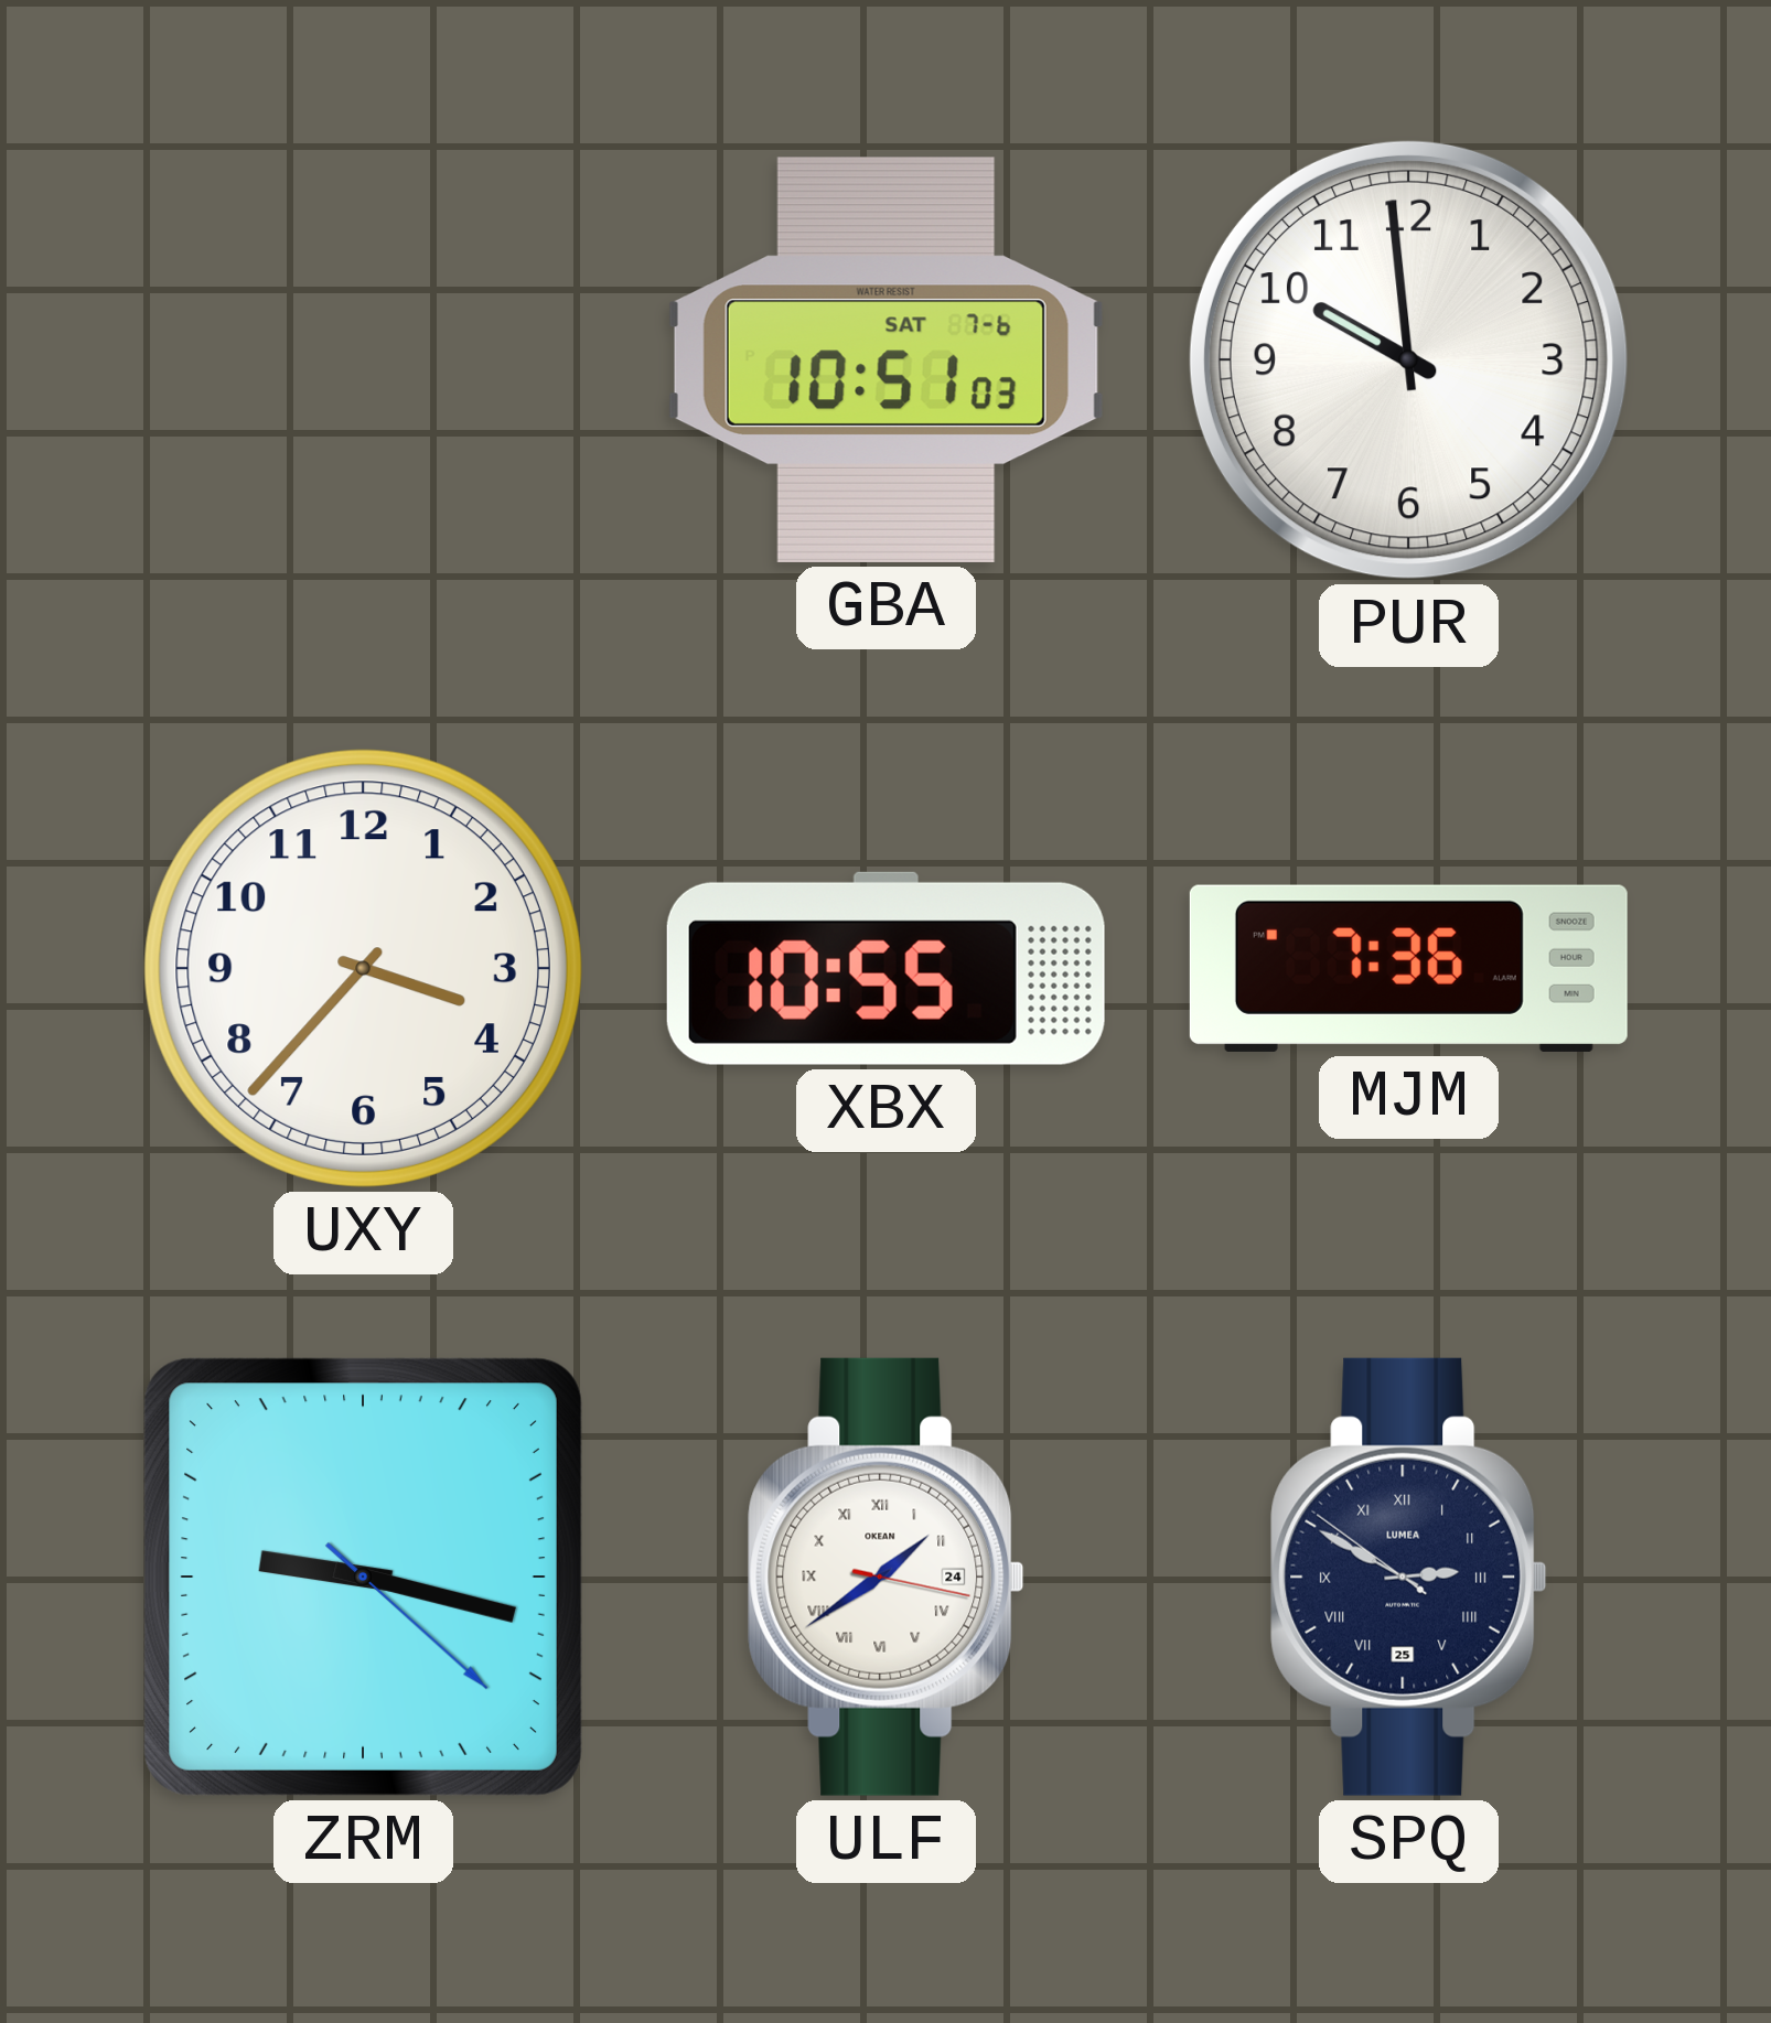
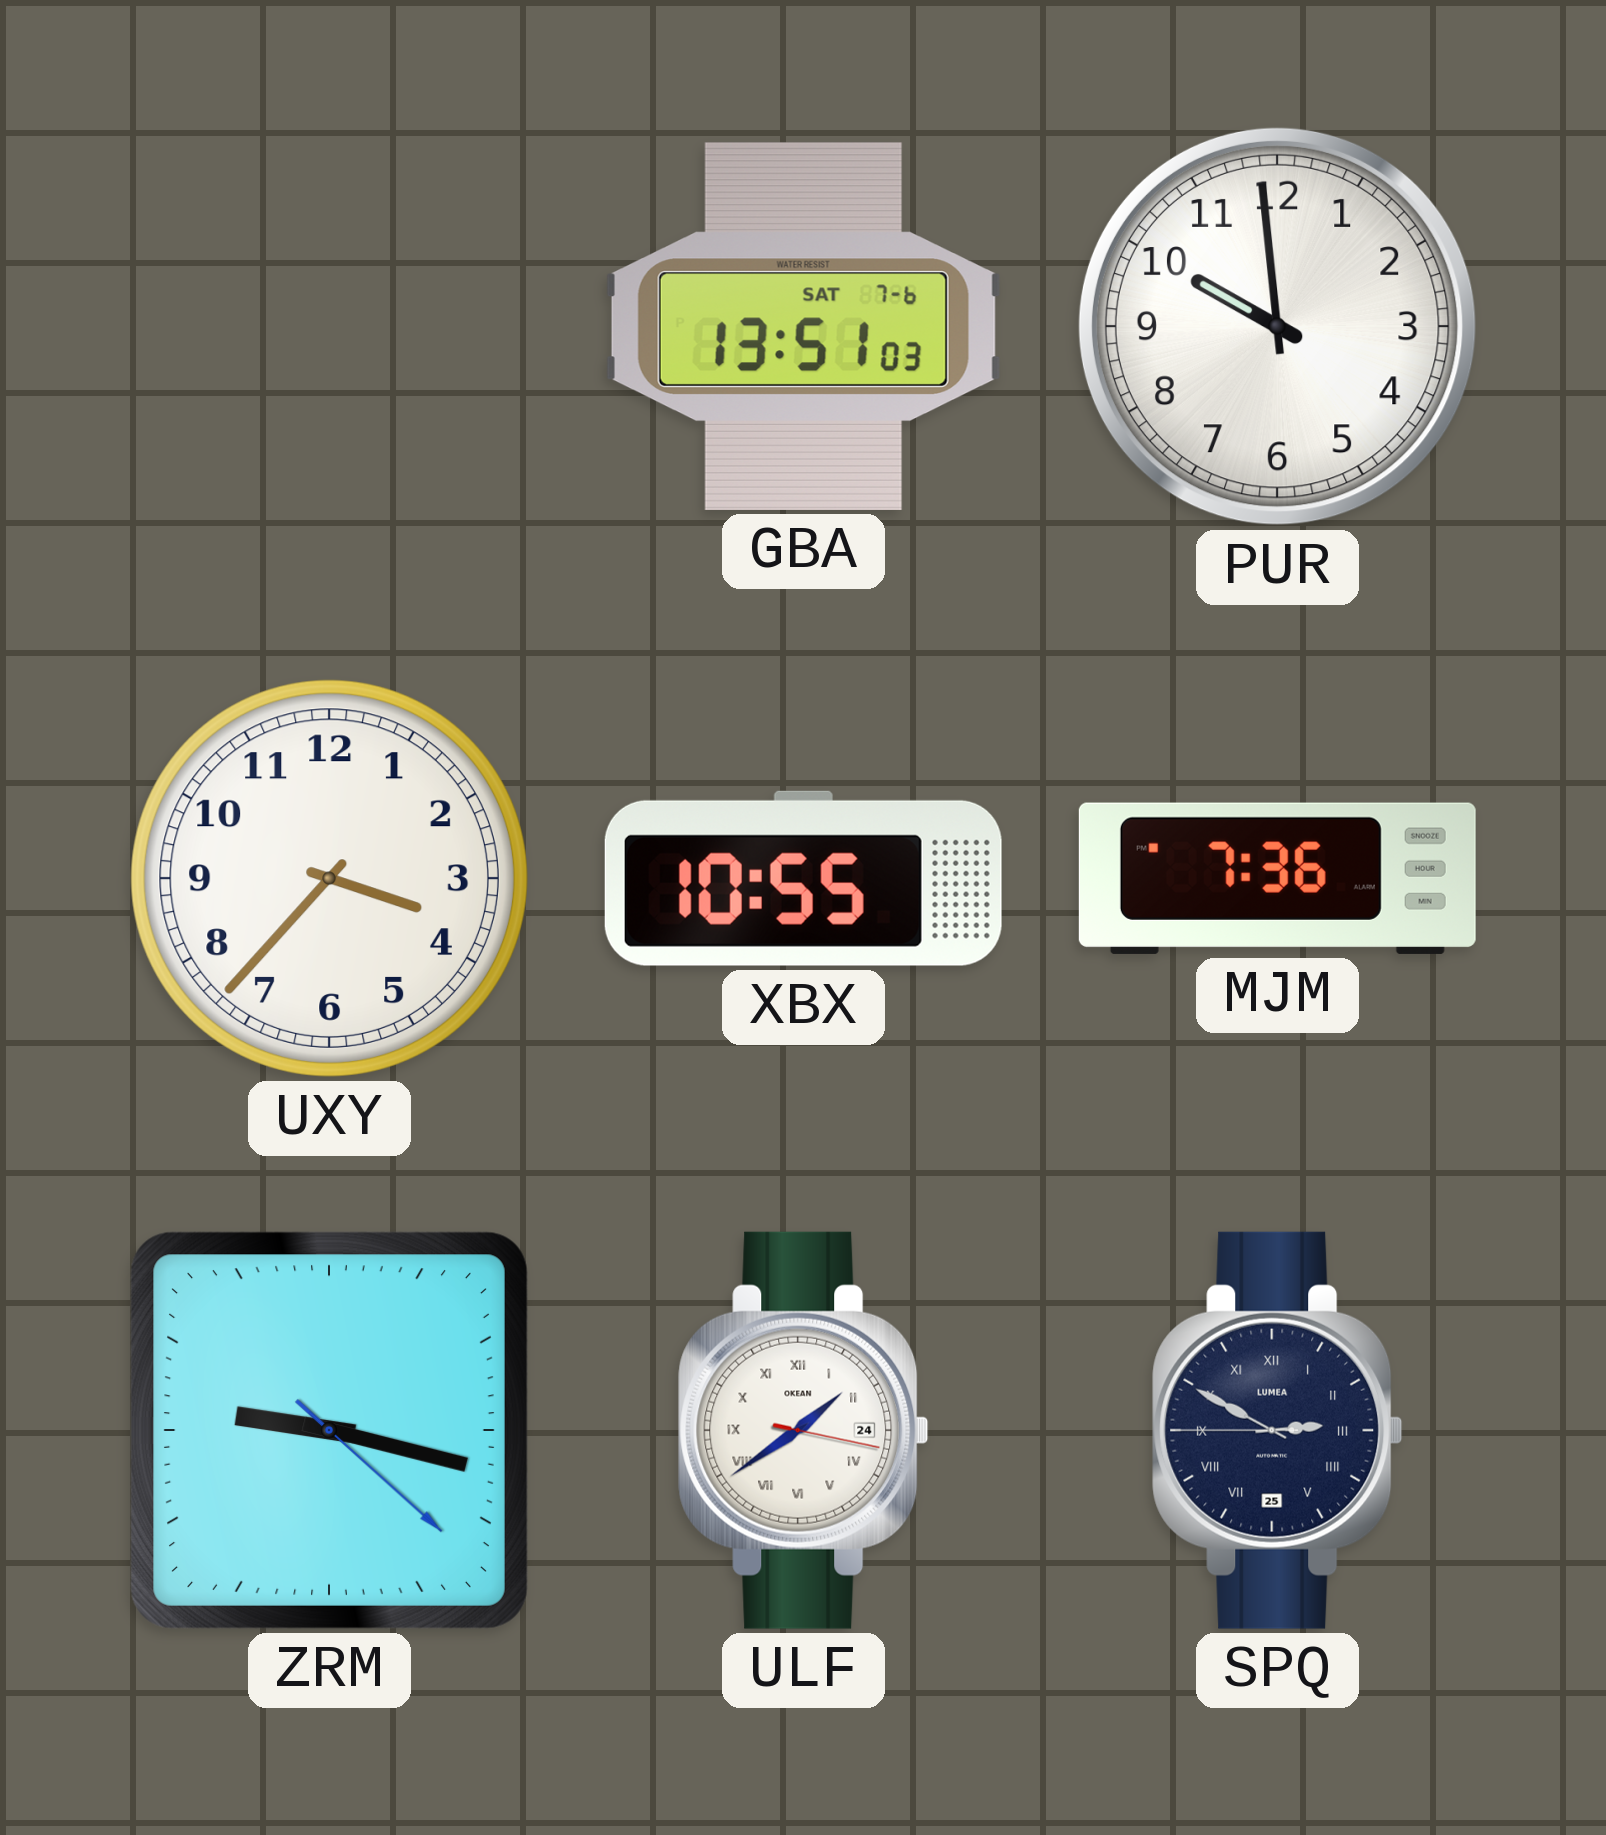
GBA: 10:51 -> 13:51
SPQ: 2:49:51 -> 2:49:45
